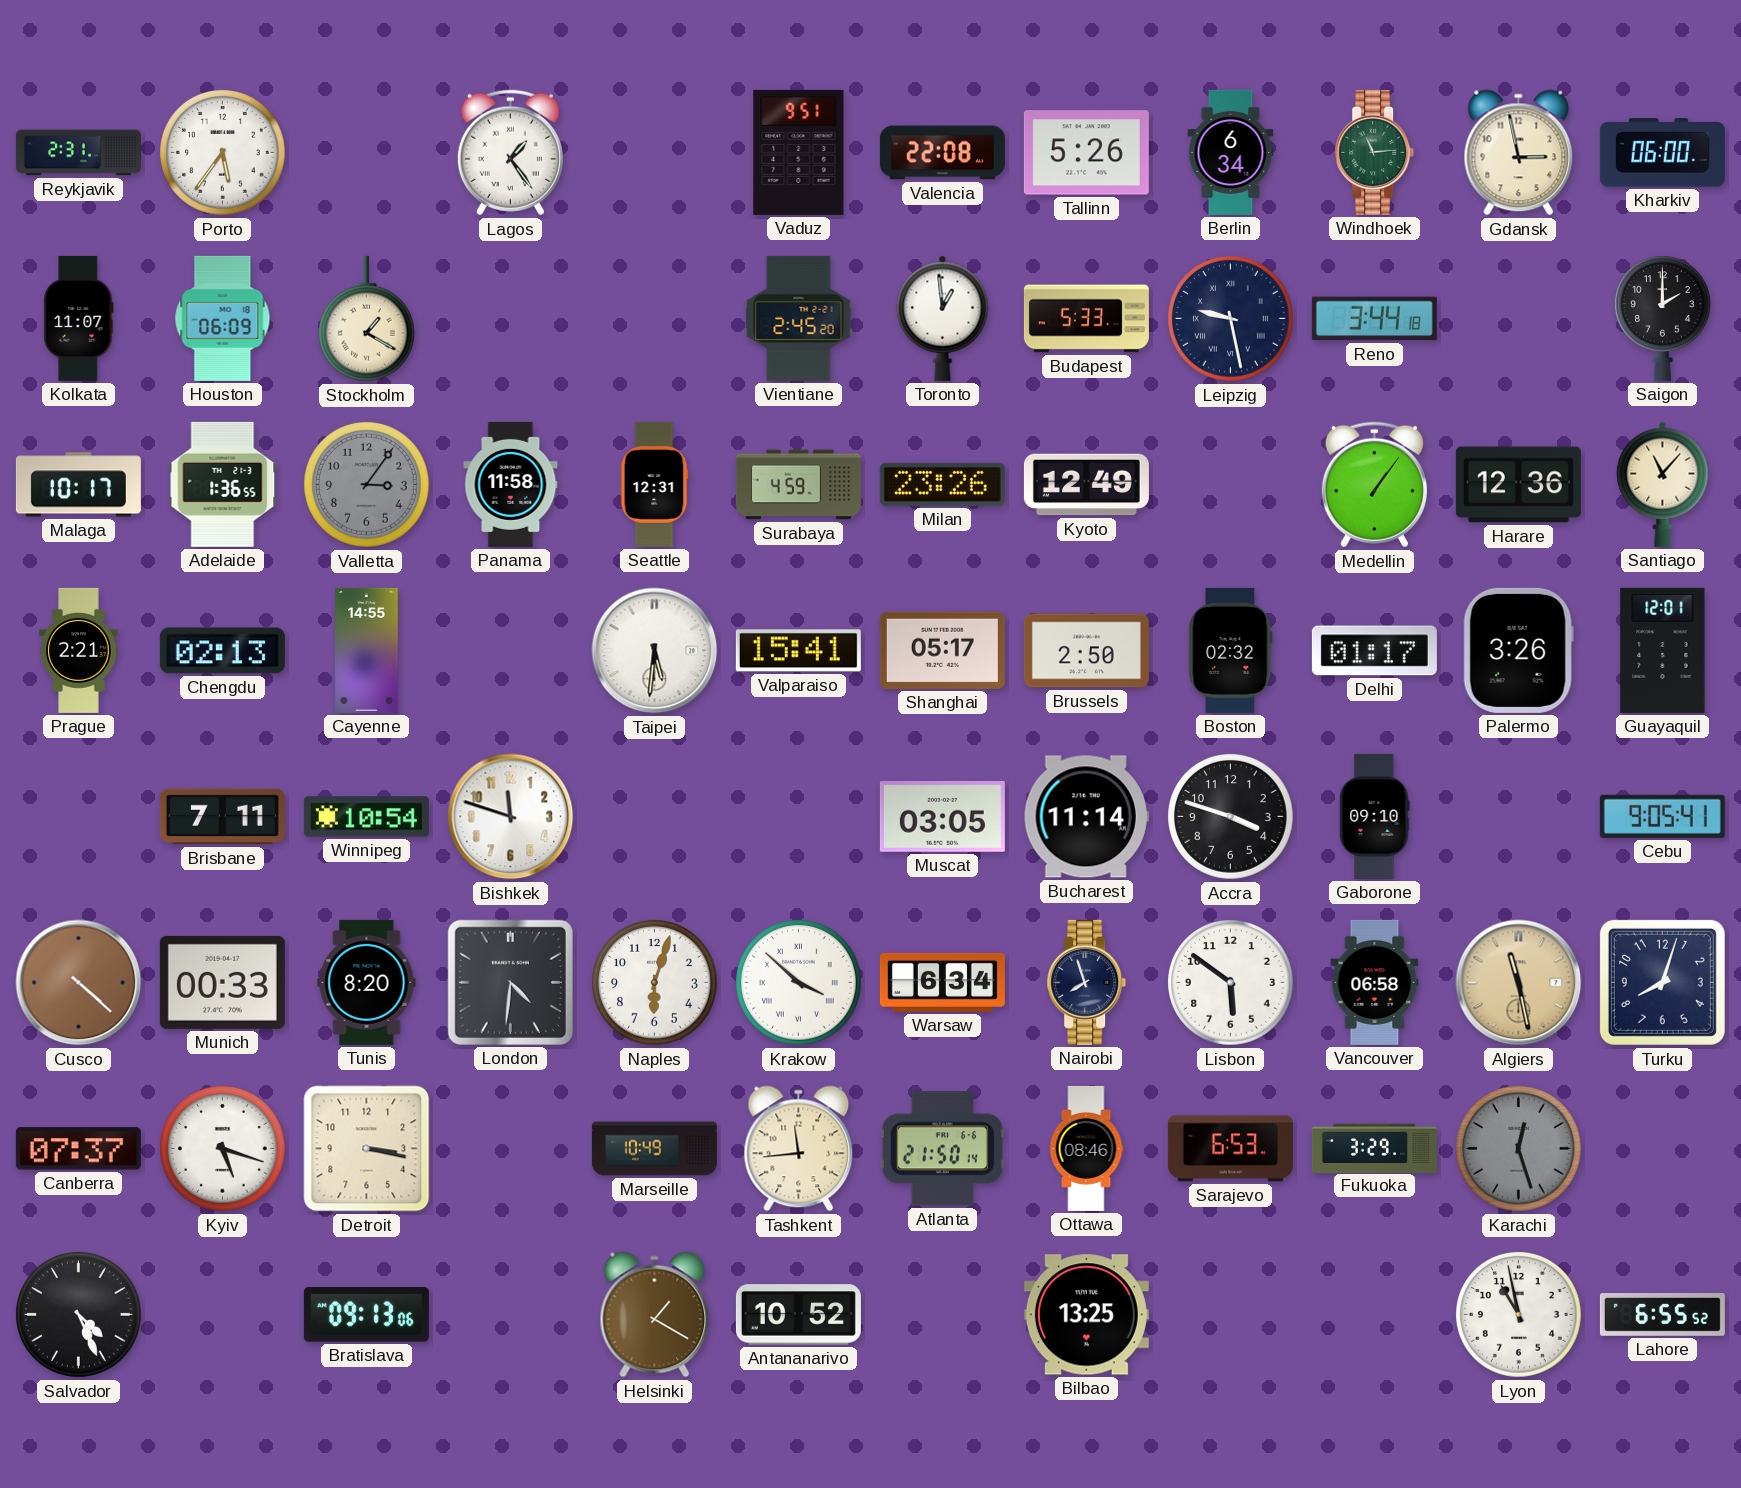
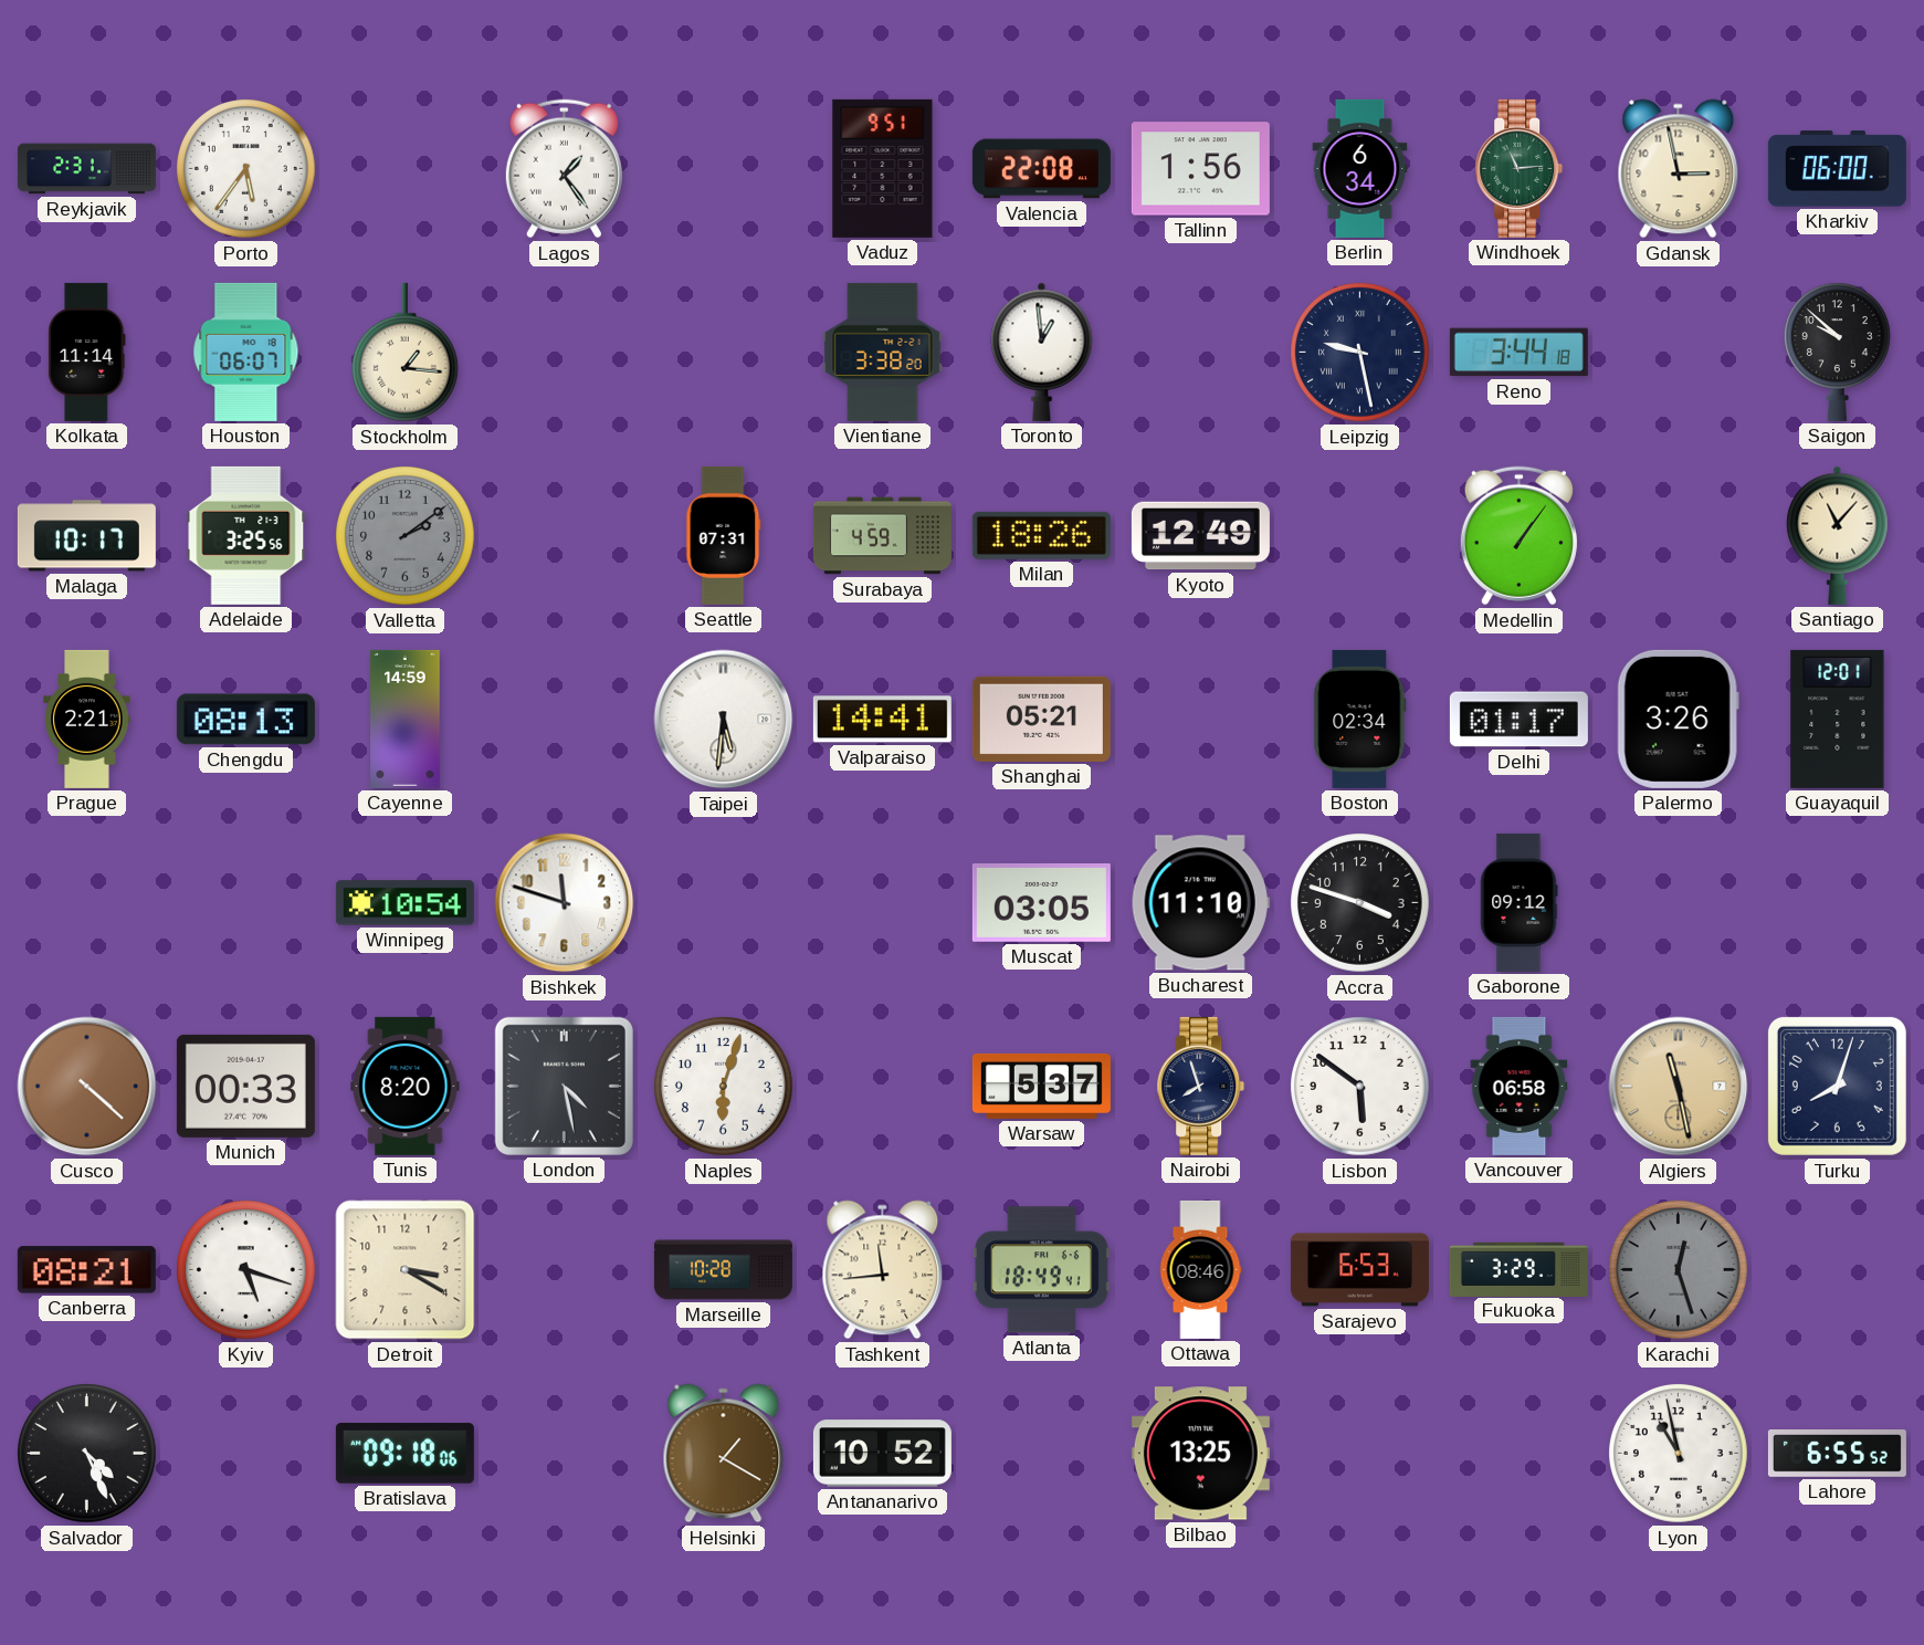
Tallinn: 5:26 -> 1:56
Kolkata: 11:07 -> 11:14
Houston: 06:09 -> 06:07
Stockholm: 1:20 -> 1:16
Vientiane: 2:45 -> 3:38
Budapest: 5:33 -> none
Saigon: 2:00 -> 9:52
Adelaide: 1:36 -> 3:25
Valletta: 3:06 -> 2:09
Panama: 11:58 -> none
Seattle: 12:31 -> 07:31
Milan: 23:26 -> 18:26
Harare: 12:36 -> none
Chengdu: 02:13 -> 08:13
Cayenne: 14:55 -> 14:59
Valparaiso: 15:41 -> 14:41
Shanghai: 05:17 -> 05:21
Brussels: 2:50 -> none
Boston: 02:32 -> 02:34
Brisbane: 7:11 -> none
Bucharest: 11:14 -> 11:10
Gaborone: 09:10 -> 09:12
Cebu: 9:05 -> none
London: 4:31 -> 4:28
Krakow: 3:52 -> none
Warsaw: 6:34 -> 5:37
Canberra: 07:37 -> 08:21
Detroit: 3:17 -> 3:20
Marseille: 10:49 -> 10:28
Atlanta: 21:50 -> 18:49
Bratislava: 09:13 -> 09:18
